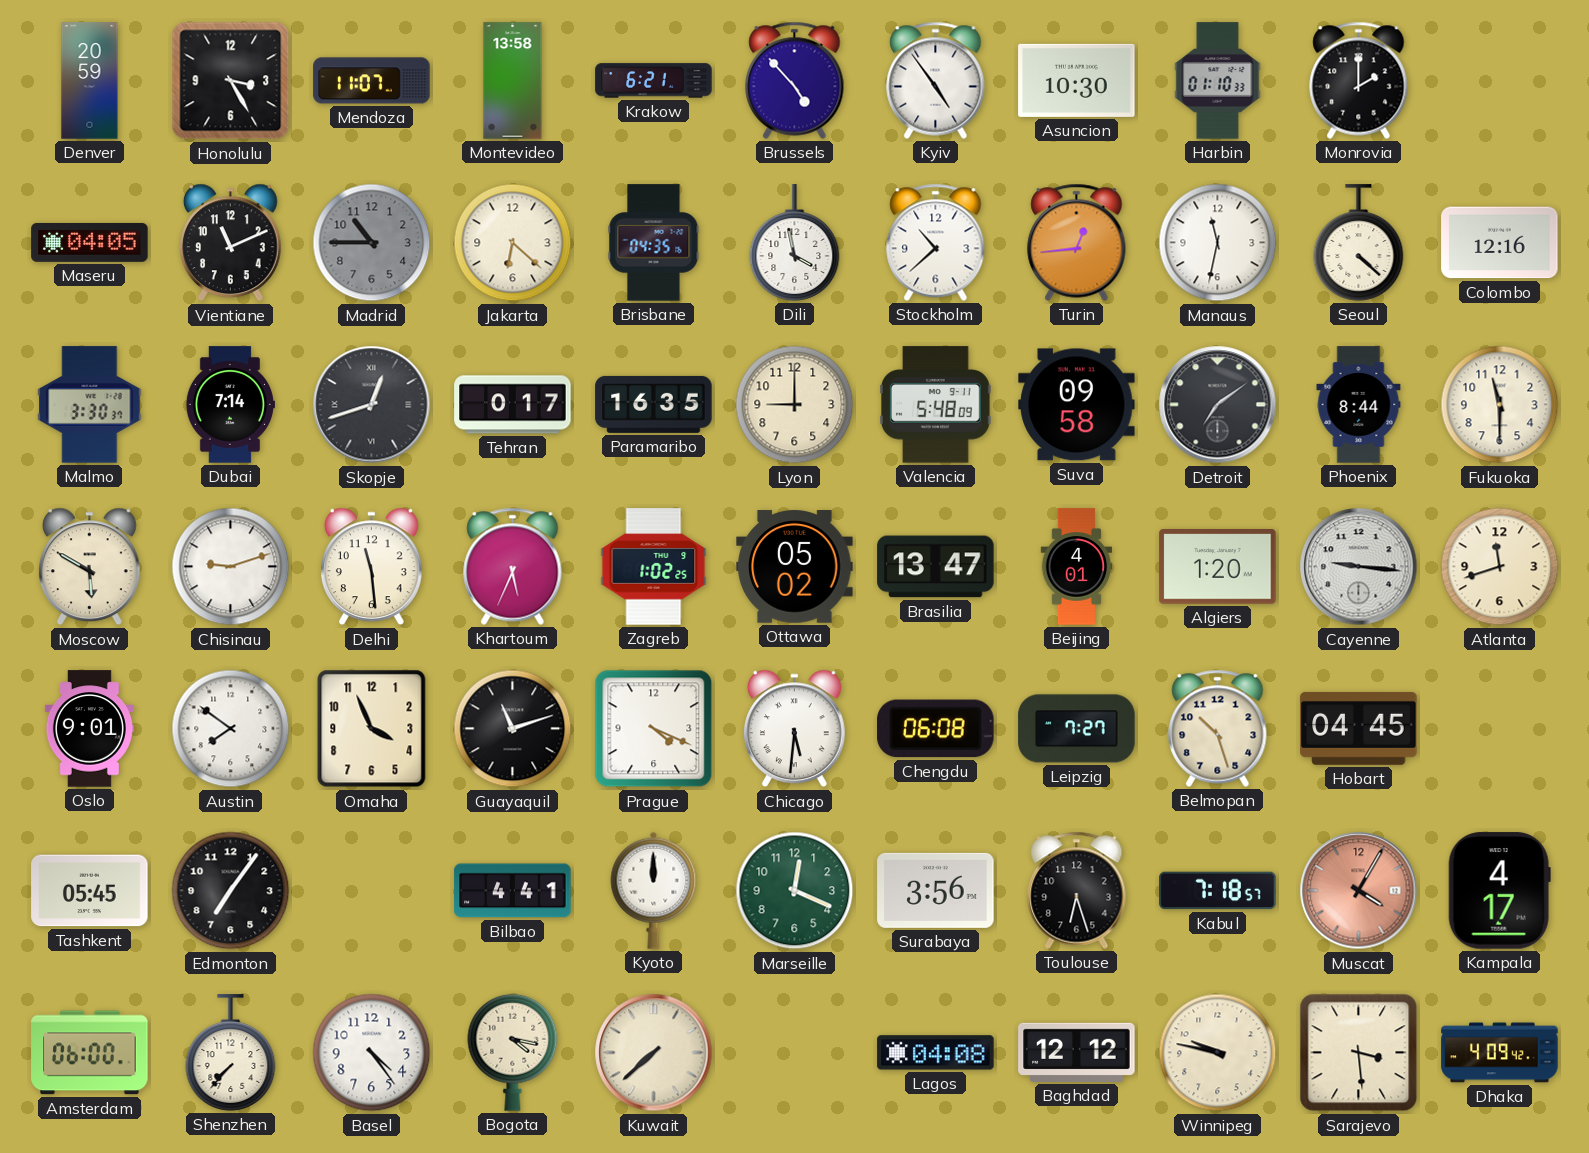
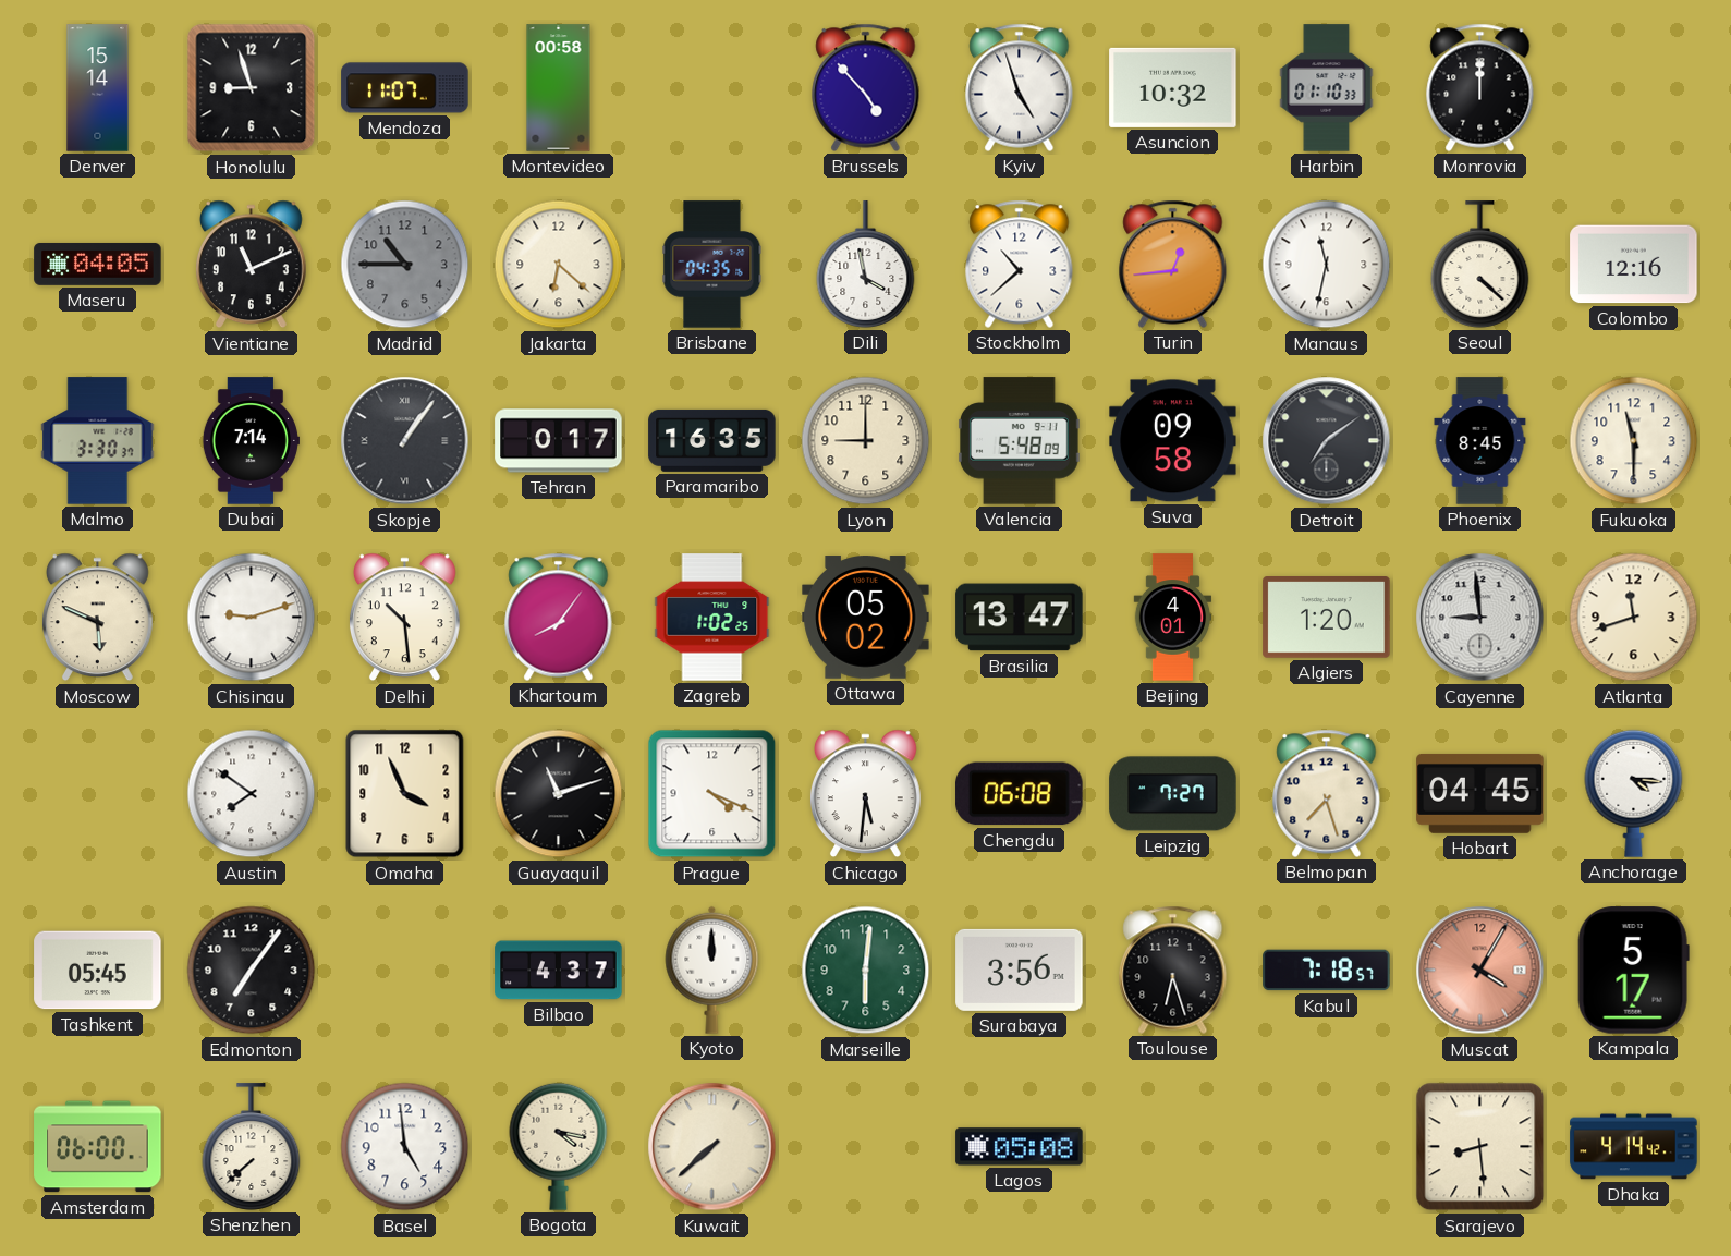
Denver: 20:59 -> 15:14
Honolulu: 3:25 -> 8:57
Montevideo: 13:58 -> 00:58
Krakow: 6:21 -> none
Kyiv: 4:54 -> 4:57
Asuncion: 10:30 -> 10:32
Monrovia: 2:00 -> 12:00
Skopje: 12:42 -> 1:06
Phoenix: 8:44 -> 8:45
Moscow: 5:50 -> 5:49
Delhi: 11:29 -> 10:29
Khartoum: 5:34 -> 8:06
Cayenne: 9:16 -> 8:59
Oslo: 9:01 -> none
Belmopan: 10:27 -> 7:27
Anchorage: none -> 4:16
Bilbao: 4:41 -> 4:37
Marseille: 12:19 -> 6:01
Kampala: 4:17 -> 5:17
Shenzhen: 7:37 -> 7:38
Basel: 4:24 -> 4:59
Lagos: 04:08 -> 05:08
Baghdad: 12:12 -> none
Winnipeg: 9:47 -> none
Sarajevo: 3:29 -> 8:29
Dhaka: 4:09 -> 4:14
